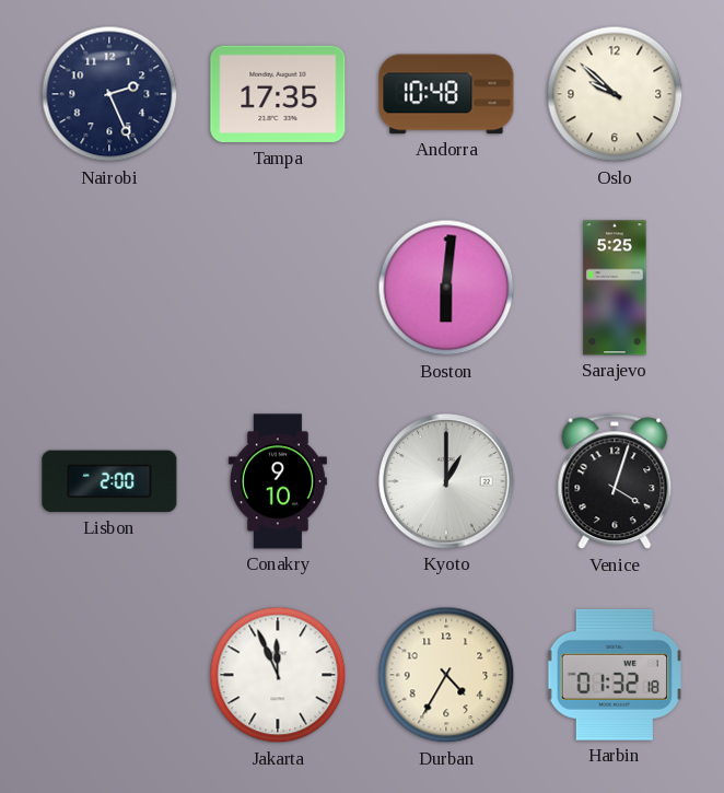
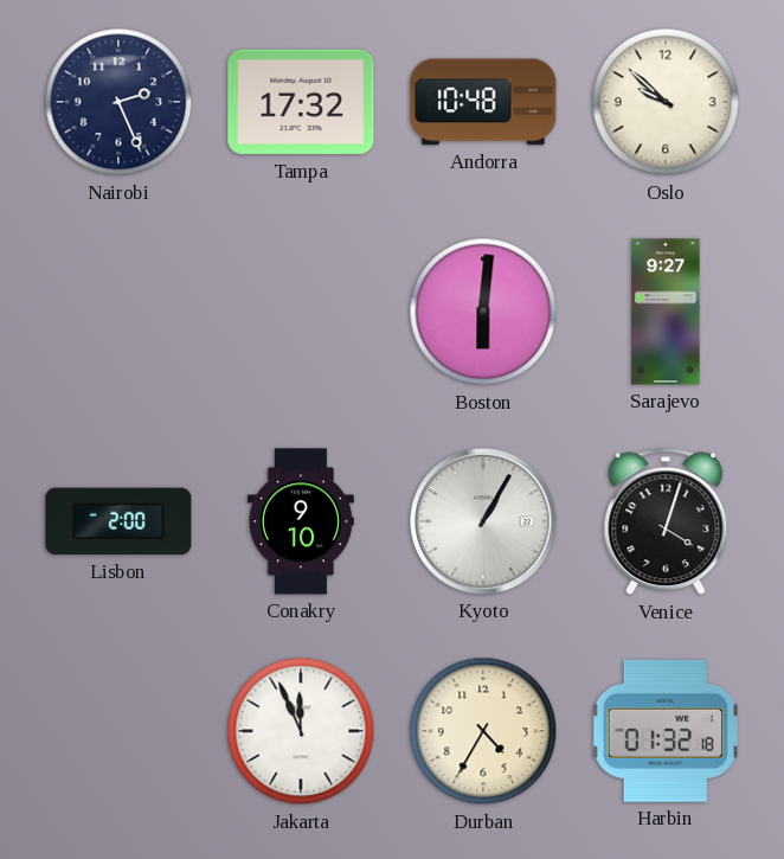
Tampa: 17:35 -> 17:32
Sarajevo: 5:25 -> 9:27
Kyoto: 1:00 -> 1:05
